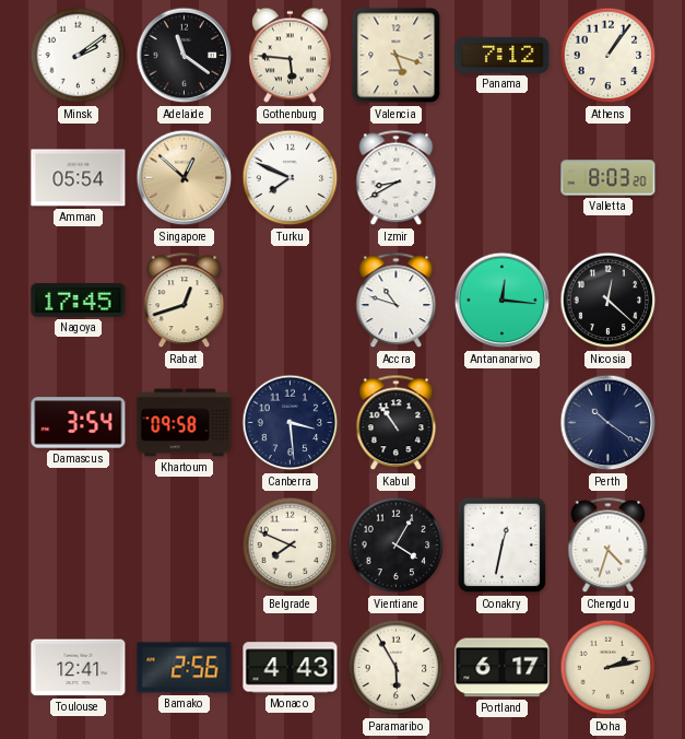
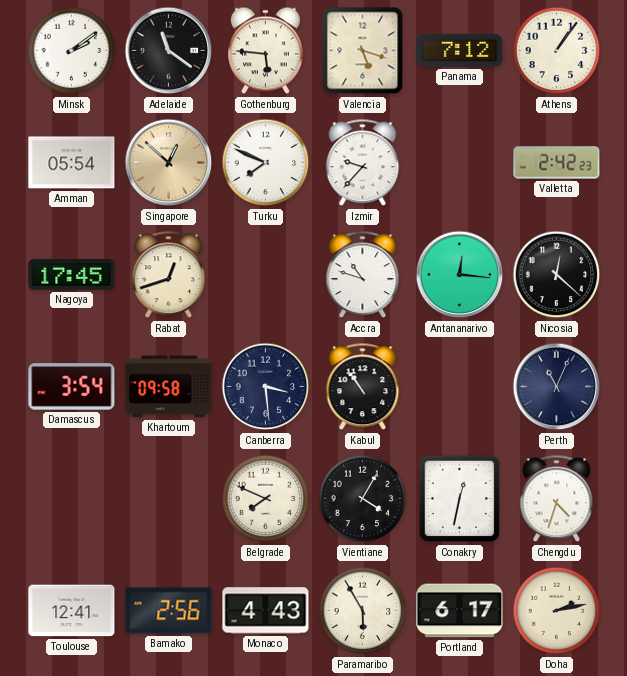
Izmir: 8:40 -> 9:37
Valletta: 8:03 -> 2:42
Perth: 10:21 -> 11:04
